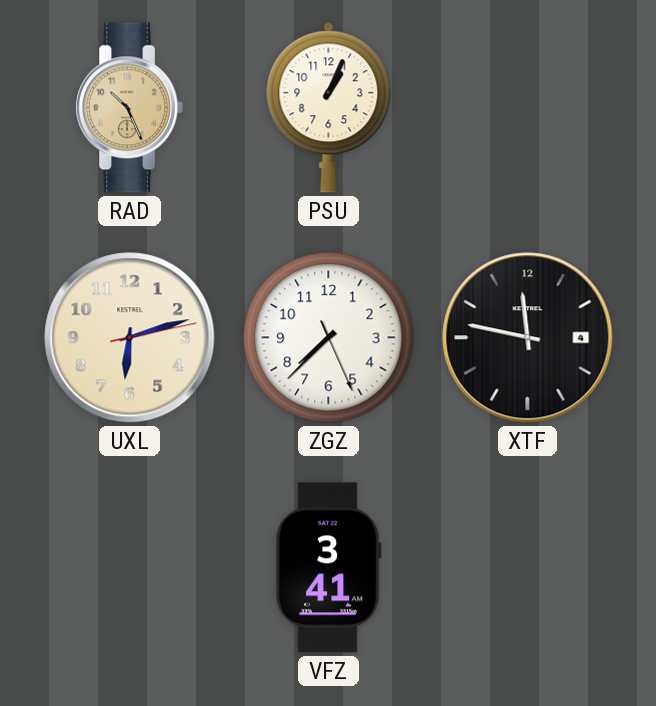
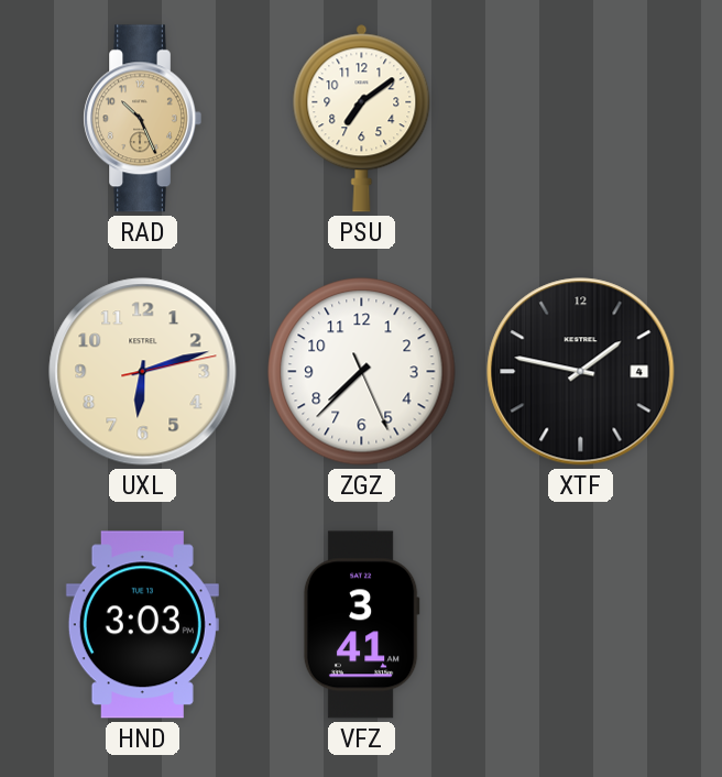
PSU: 1:04 -> 7:09
XTF: 11:47 -> 1:47
HND: none -> 3:03
